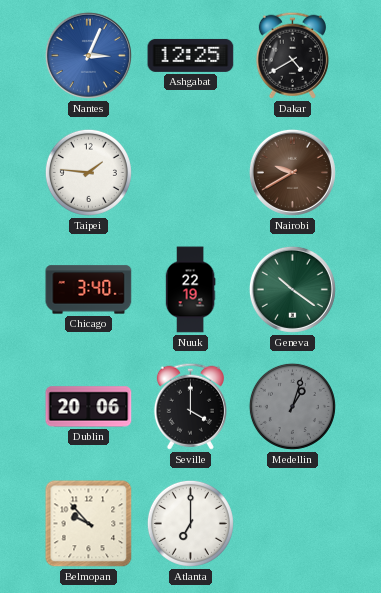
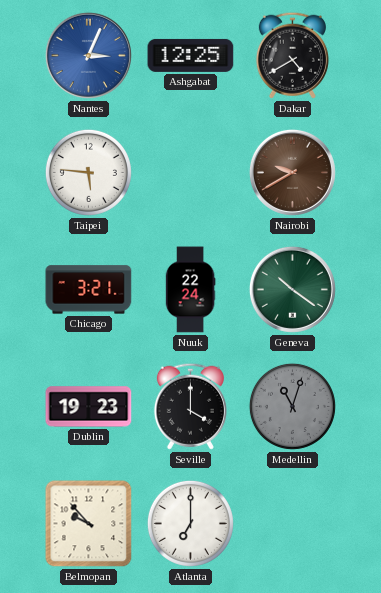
Taipei: 1:46 -> 5:46
Chicago: 3:40 -> 3:21
Nuuk: 22:19 -> 22:24
Dublin: 20:06 -> 19:23
Medellin: 1:03 -> 11:03
